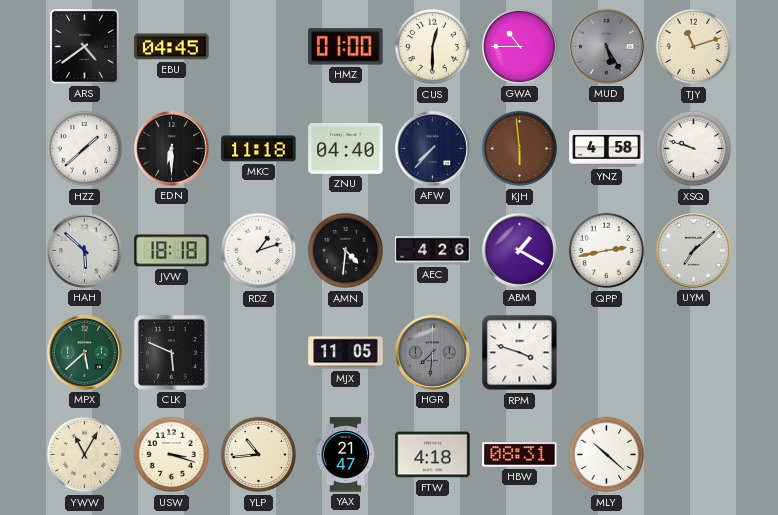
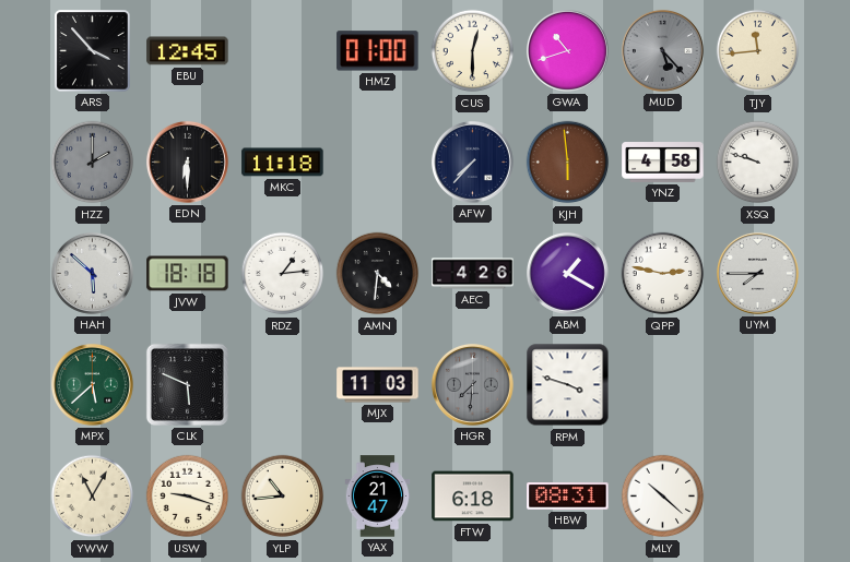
ARS: 4:39 -> 3:53
EBU: 04:45 -> 12:45
GWA: 10:45 -> 10:42
MUD: 5:25 -> 5:23
TJY: 11:12 -> 11:44
HZZ: 1:38 -> 2:00
HZZ dial: white -> grey
ZNU: 04:40 -> none
RDZ: 1:12 -> 1:14
QPP: 2:43 -> 2:47
UYM: 7:08 -> 7:45
MJX: 11:05 -> 11:03
USW: 3:18 -> 9:18
FTW: 4:18 -> 6:18
